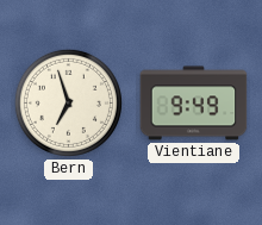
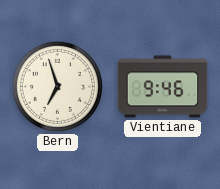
Vientiane: 9:49 -> 9:46
